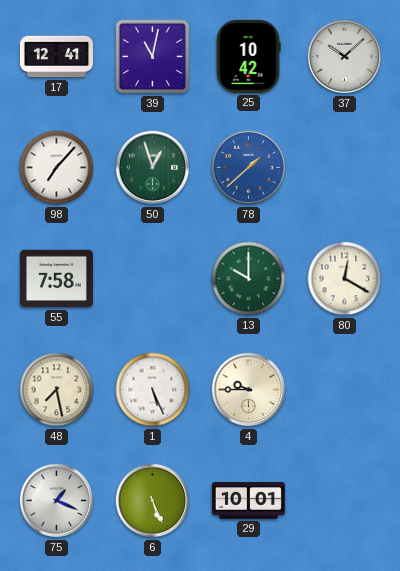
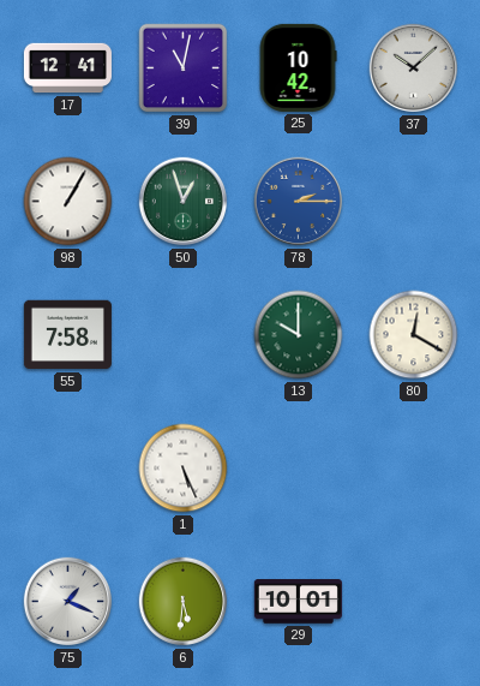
98: 7:07 -> 1:05
78: 1:38 -> 2:15
48: 7:28 -> none
4: 9:45 -> none
6: 5:26 -> 5:31
